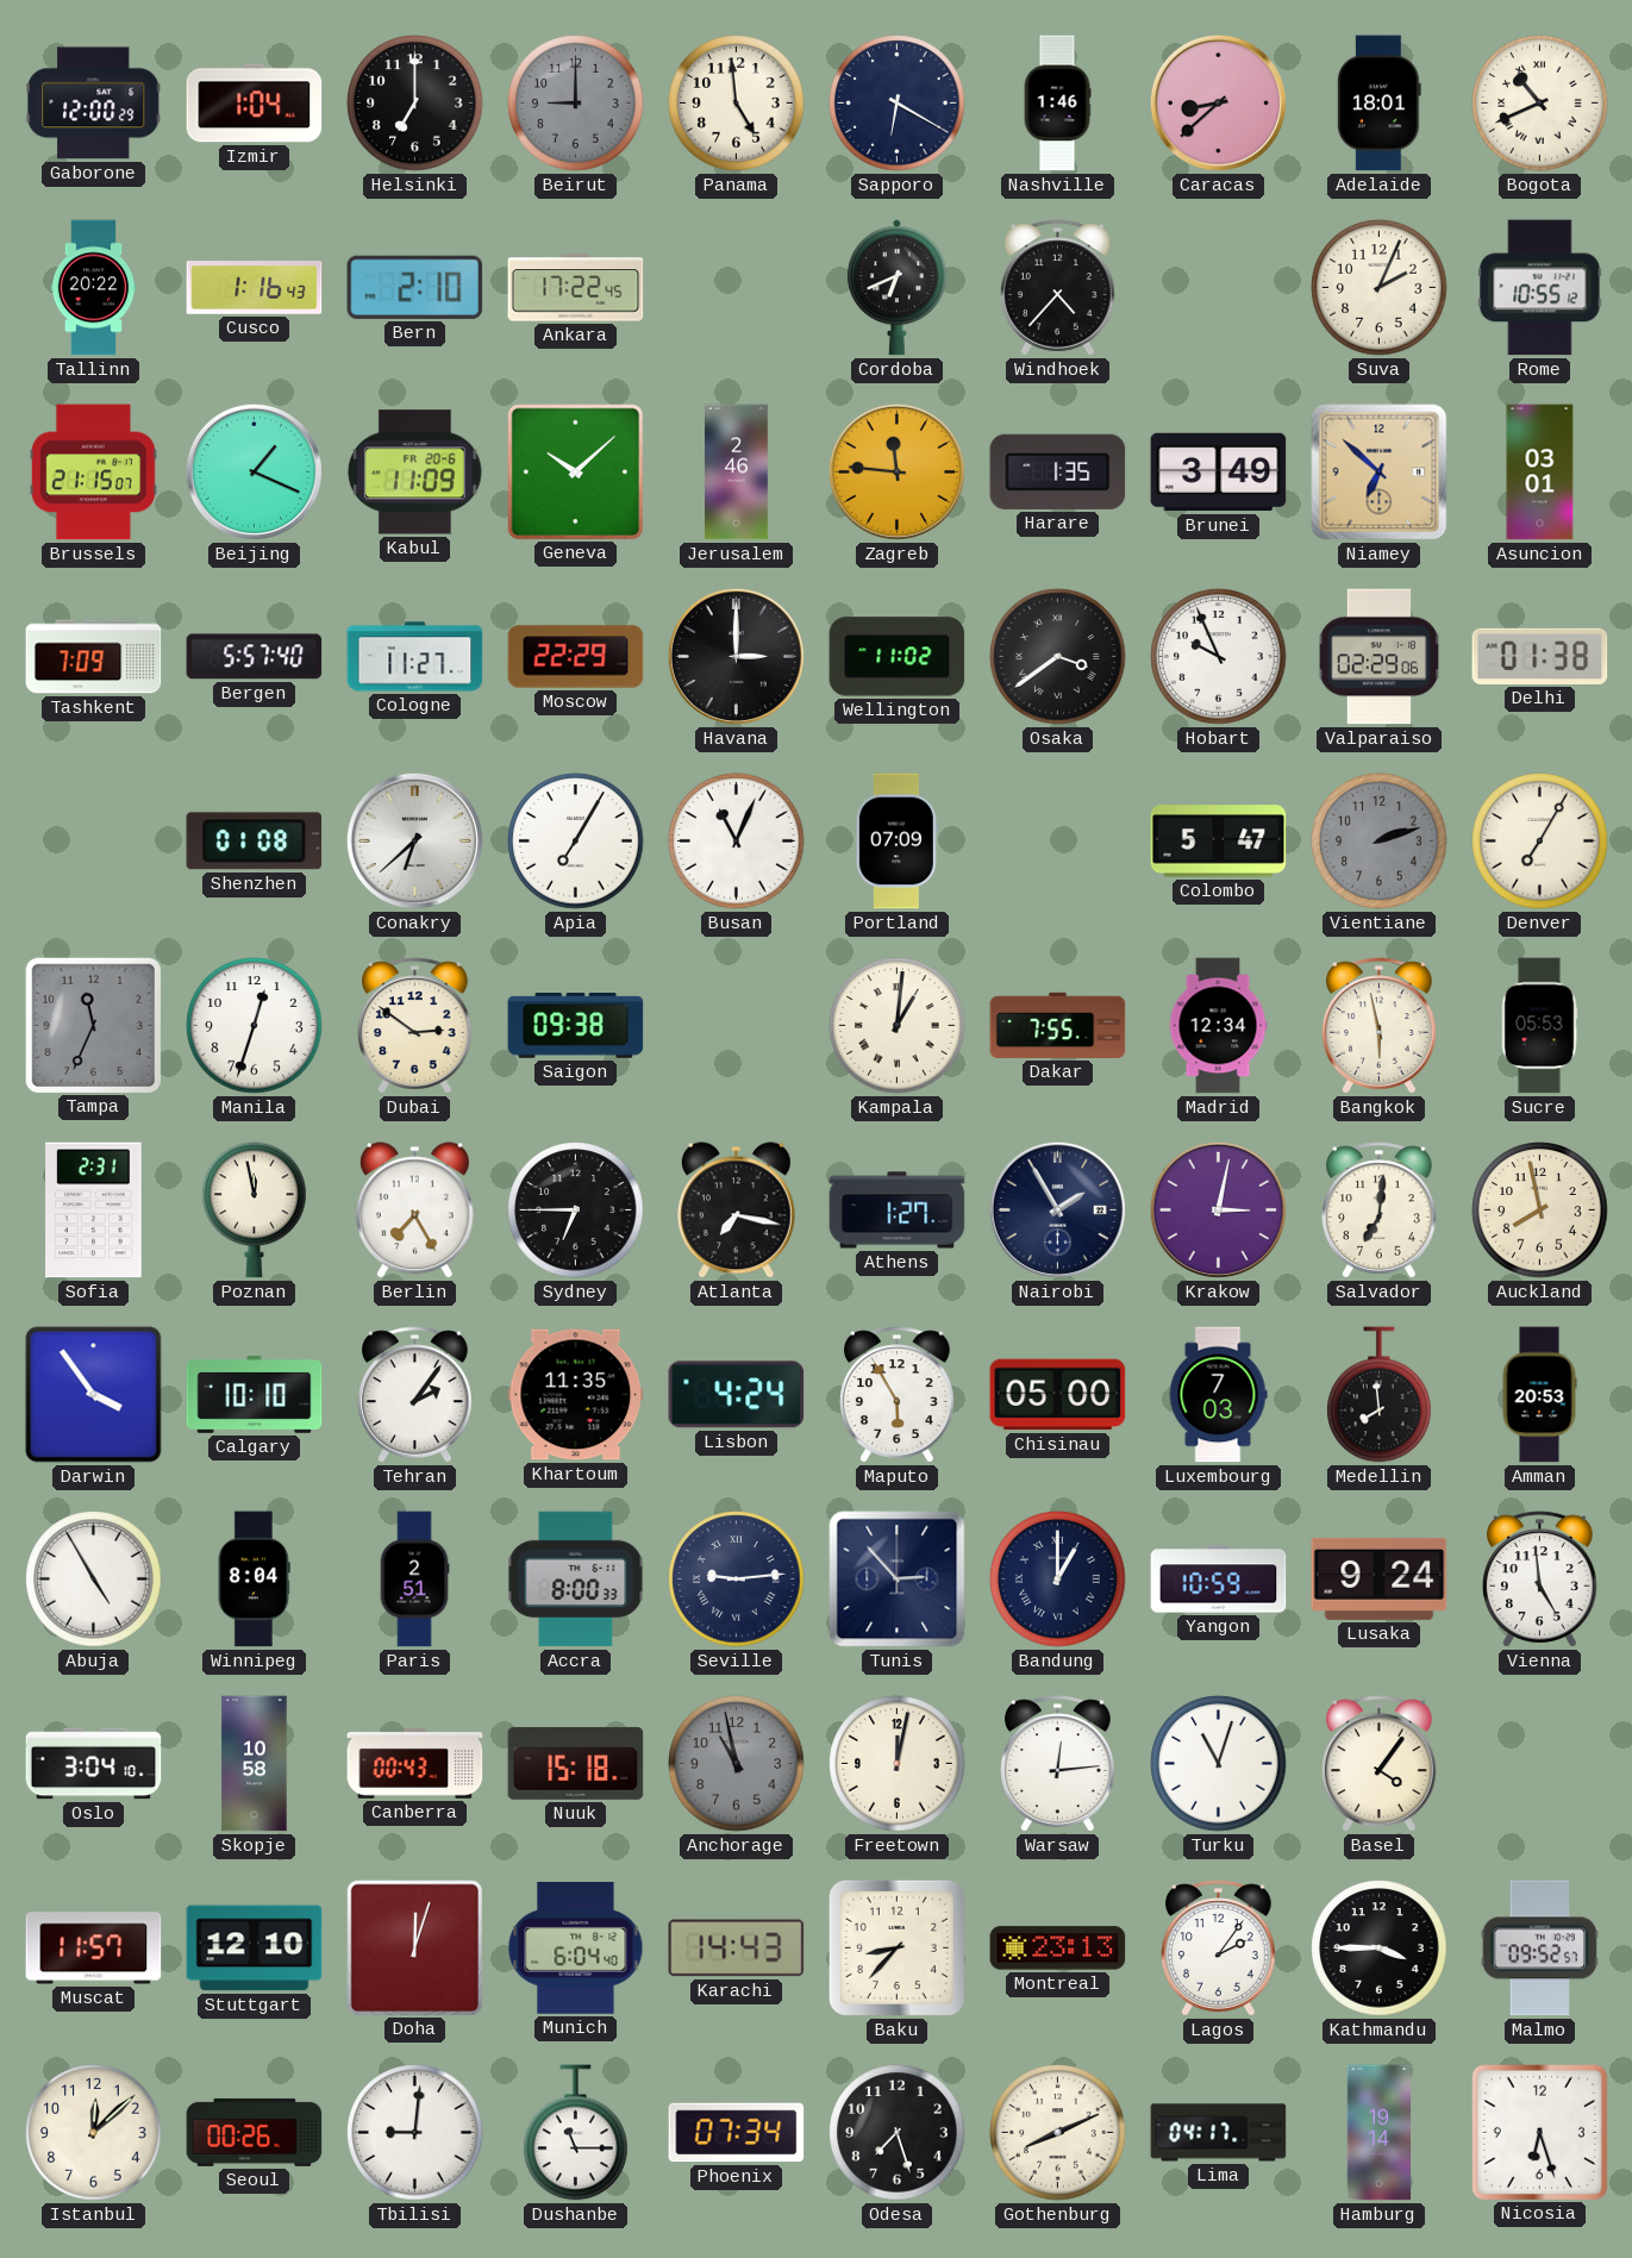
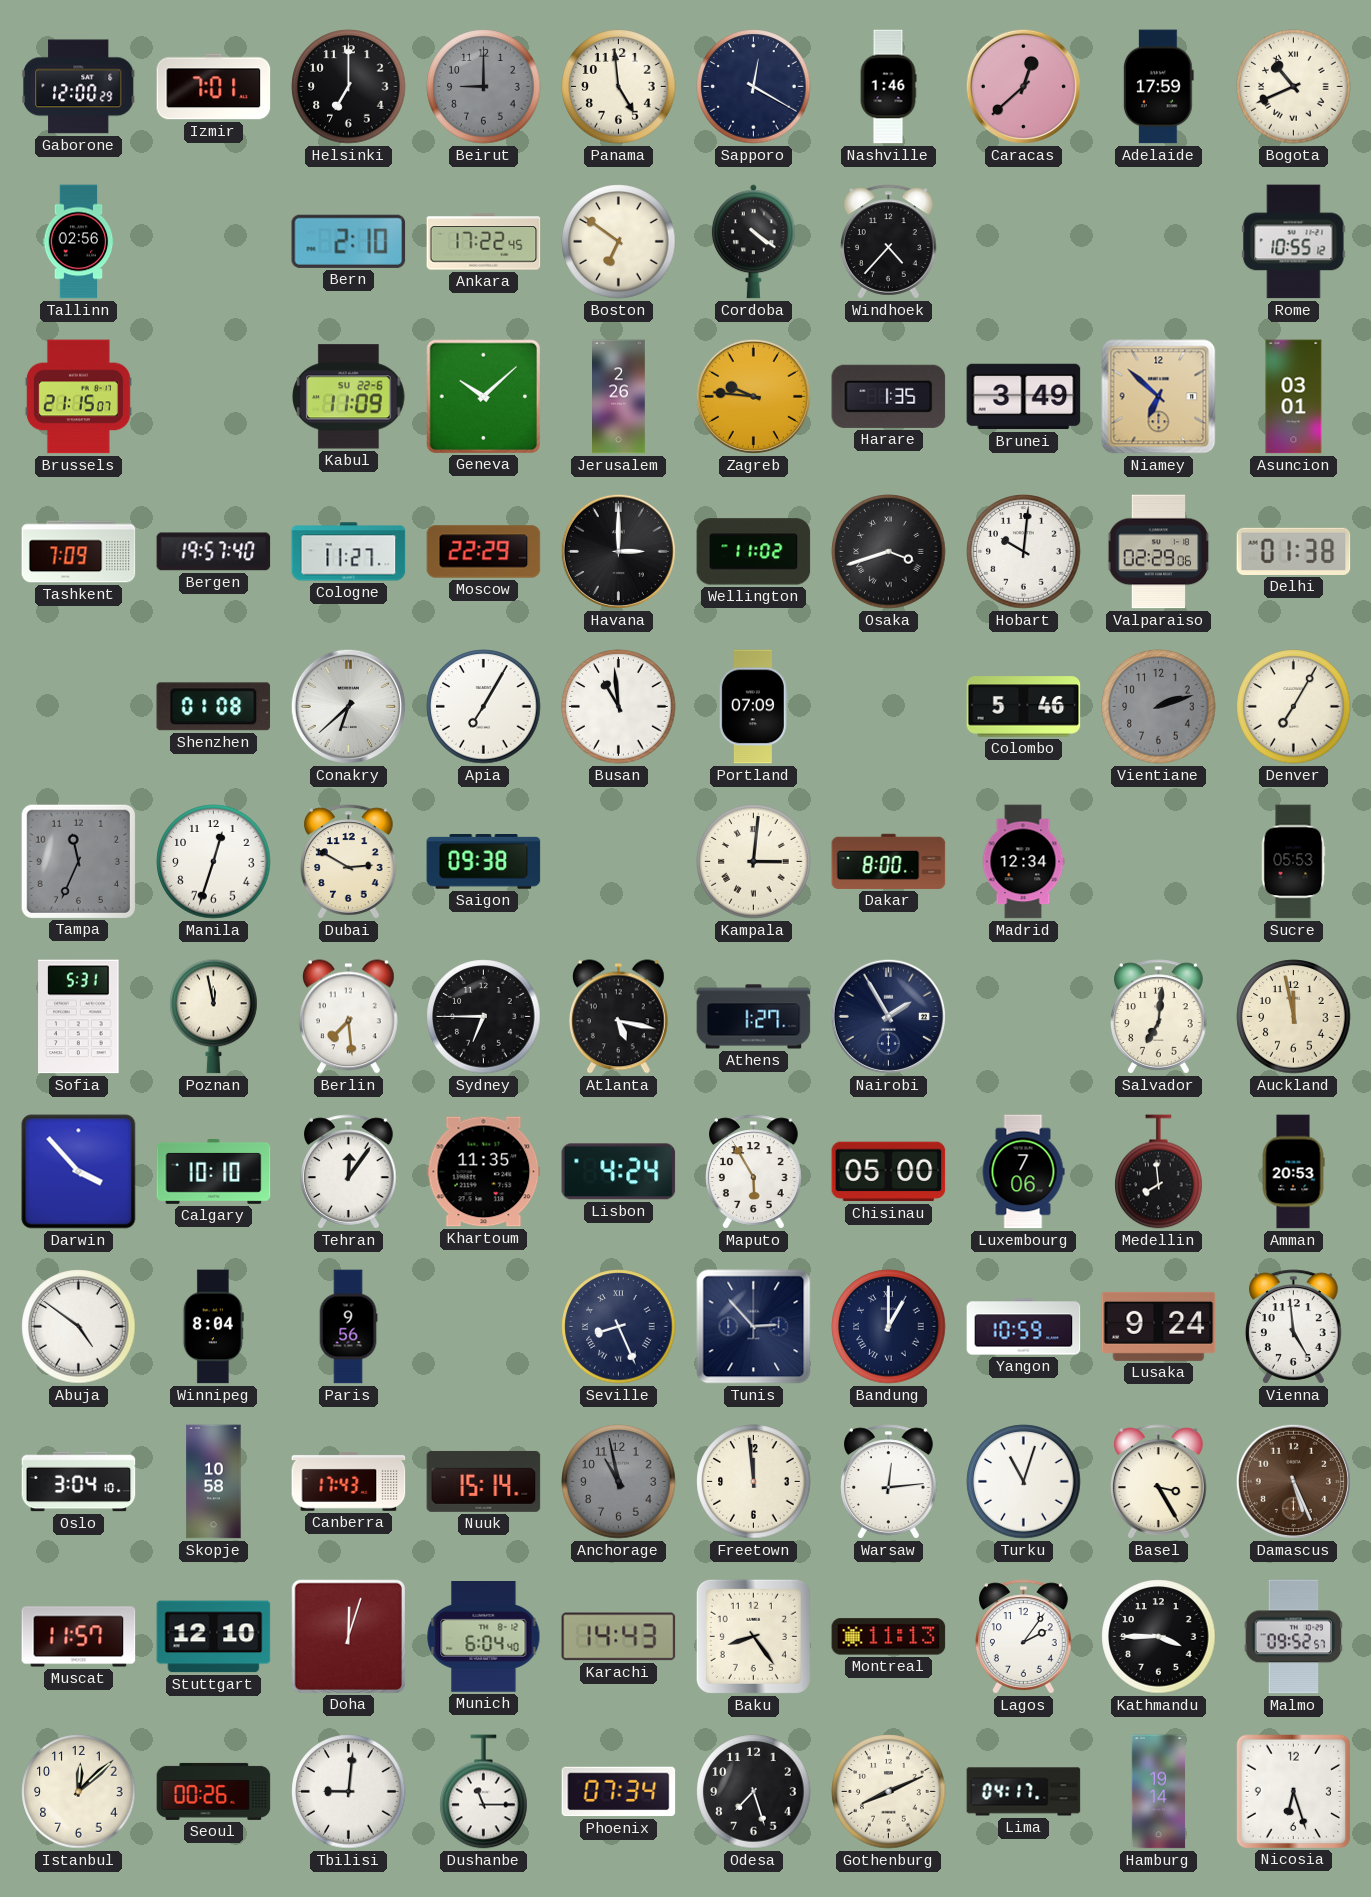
Izmir: 1:04 -> 7:01
Sapporo: 6:20 -> 12:20
Caracas: 8:38 -> 12:38
Adelaide: 18:01 -> 17:59
Tallinn: 20:22 -> 02:56
Cusco: 1:16 -> none
Boston: none -> 6:51
Cordoba: 6:41 -> 4:21
Suva: 2:04 -> none
Beijing: 1:19 -> none
Kabul date: FR 20-6 -> SU 22-6
Jerusalem: 2:46 -> 2:26
Zagreb: 11:46 -> 9:46
Bergen: 5:57 -> 19:57
Osaka: 3:39 -> 3:42
Hobart: 9:56 -> 10:01
Busan: 11:04 -> 10:59
Colombo: 5:47 -> 5:46
Dubai: 2:51 -> 2:50
Kampala: 1:01 -> 3:01
Dakar: 7:55 -> 8:00
Bangkok: 5:58 -> none
Sofia: 2:31 -> 5:31
Berlin: 7:25 -> 7:29
Atlanta: 7:17 -> 5:17
Krakow: 3:02 -> none
Auckland: 7:58 -> 11:58
Darwin: 3:54 -> 3:53
Tehran: 2:06 -> 12:06
Luxembourg: 7:03 -> 7:06
Abuja: 4:55 -> 4:51
Paris: 2:51 -> 9:56
Accra: 8:00 -> none
Seville: 9:14 -> 8:26
Canberra: 00:43 -> 17:43
Nuuk: 15:18 -> 15:14
Freetown: 12:02 -> 11:59
Basel: 4:06 -> 3:25
Damascus: none -> 5:26
Baku: 8:37 -> 8:24
Montreal: 23:13 -> 11:13
